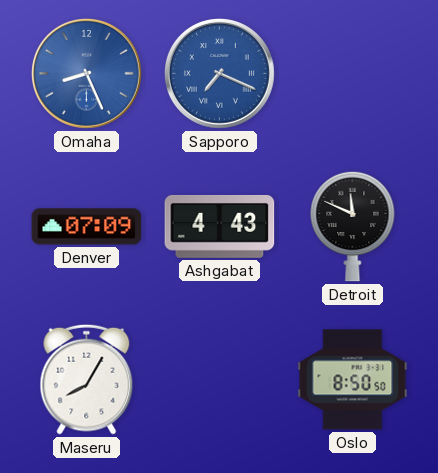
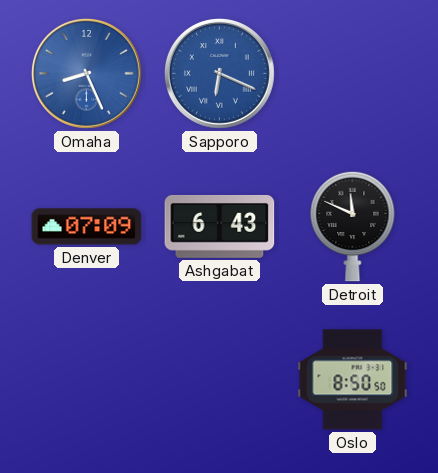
Sapporo: 7:19 -> 6:19
Ashgabat: 4:43 -> 6:43
Maseru: 8:05 -> none
